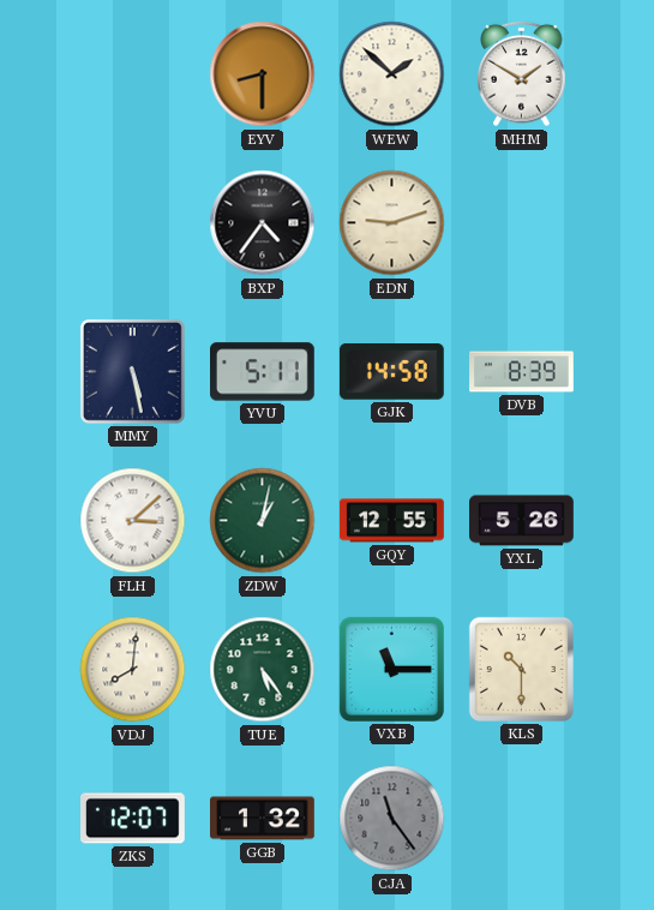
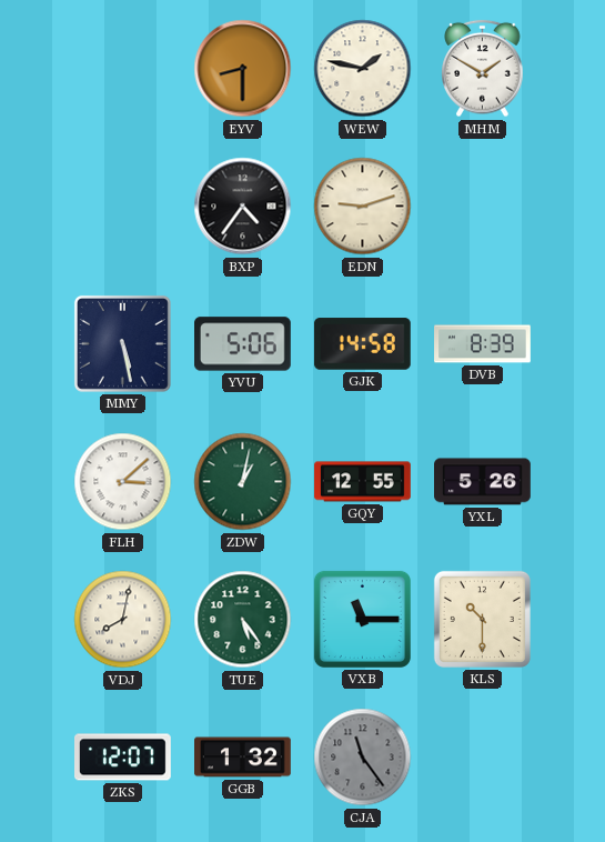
WEW: 1:52 -> 1:47
YVU: 5:11 -> 5:06
VDJ: 8:01 -> 8:02
